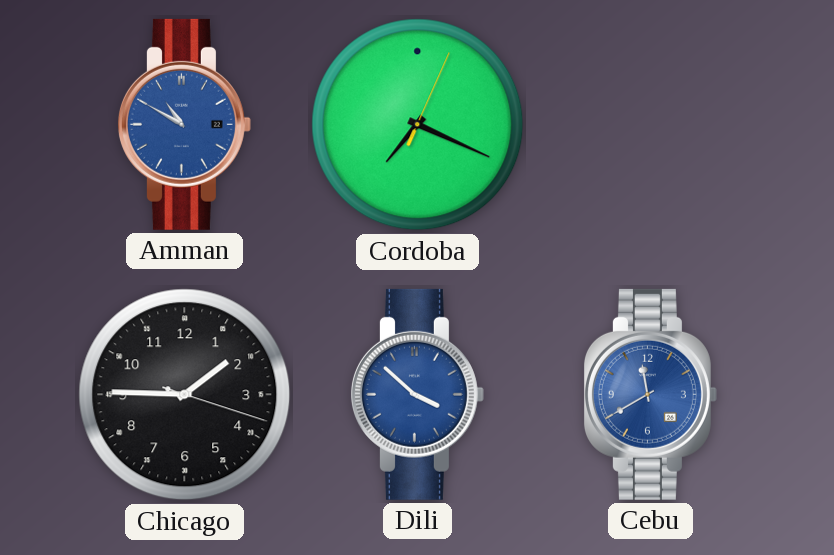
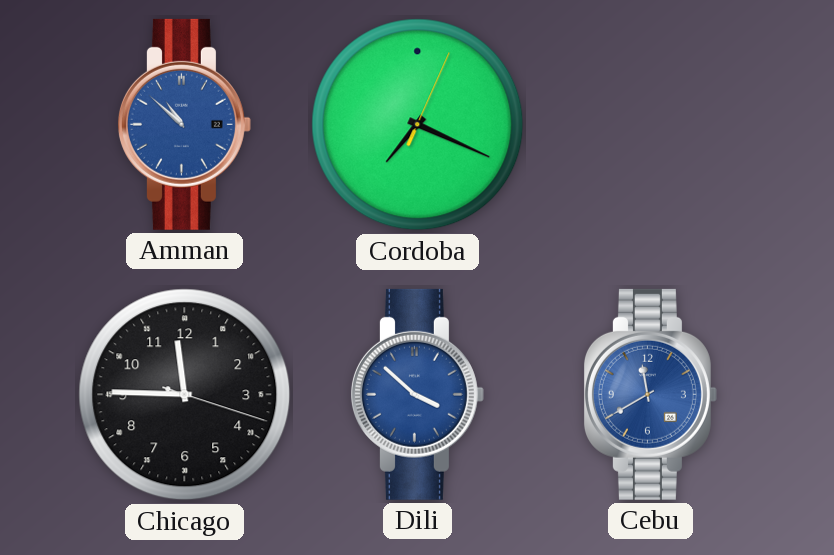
Amman: 10:50 -> 10:52
Chicago: 1:45 -> 11:45
